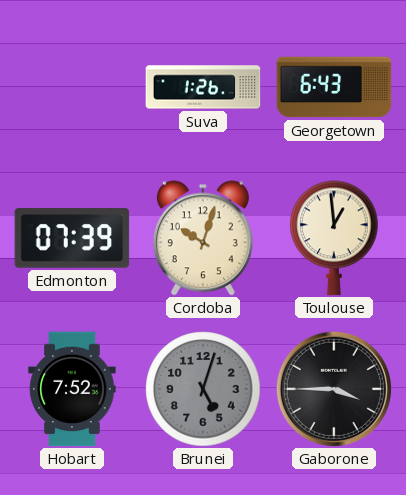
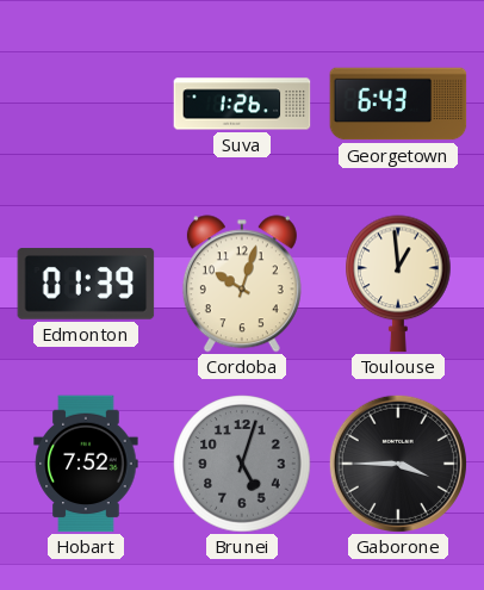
Edmonton: 07:39 -> 01:39
